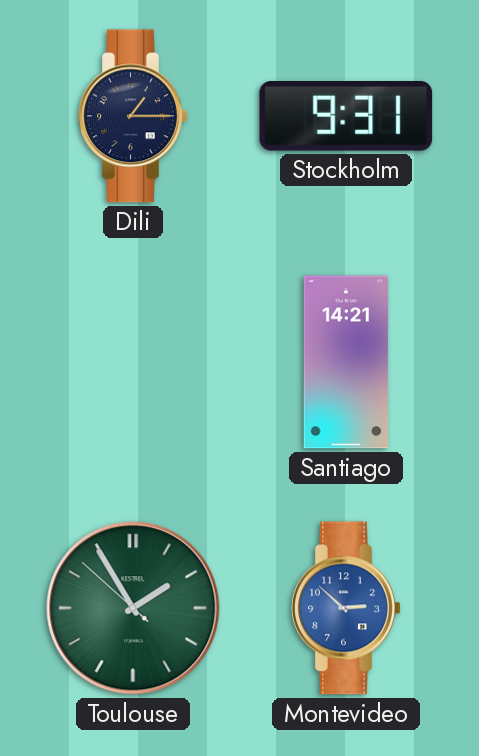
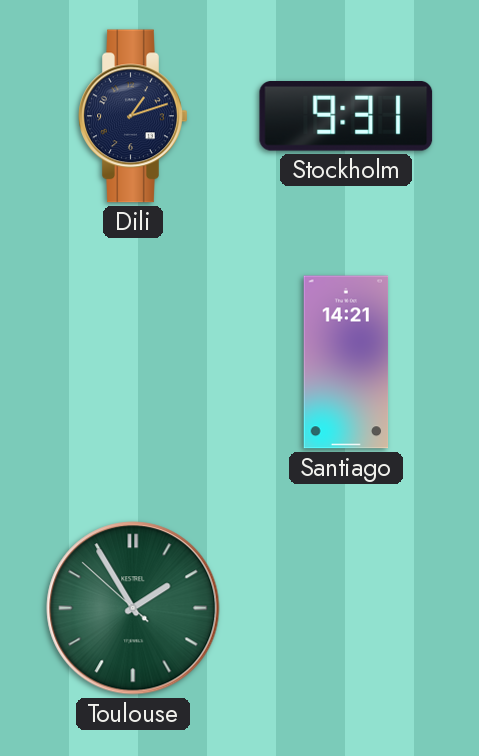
Dili: 1:15 -> 1:12
Montevideo: 2:52 -> none
